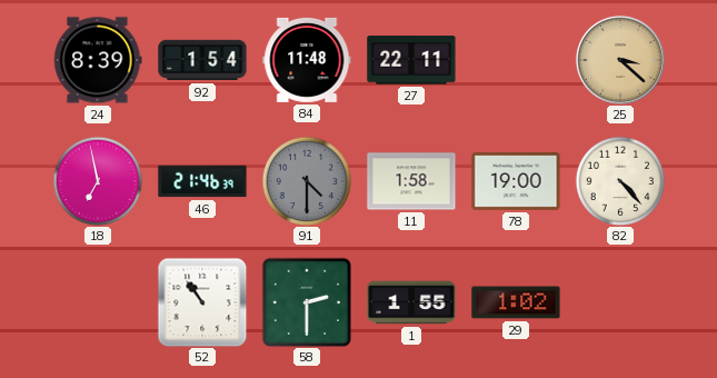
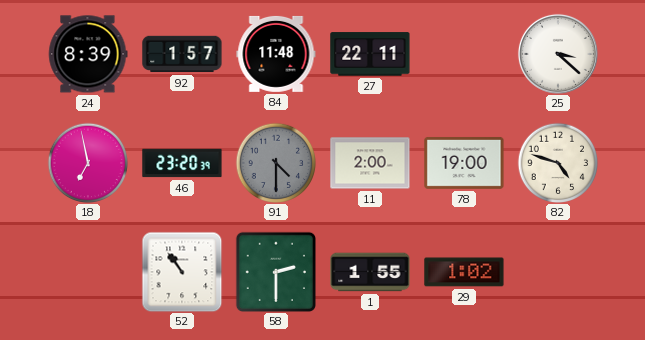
92: 1:54 -> 1:57
25 dial: champagne -> white
46: 21:46 -> 23:20
11: 1:58 -> 2:00
82: 4:23 -> 4:48
